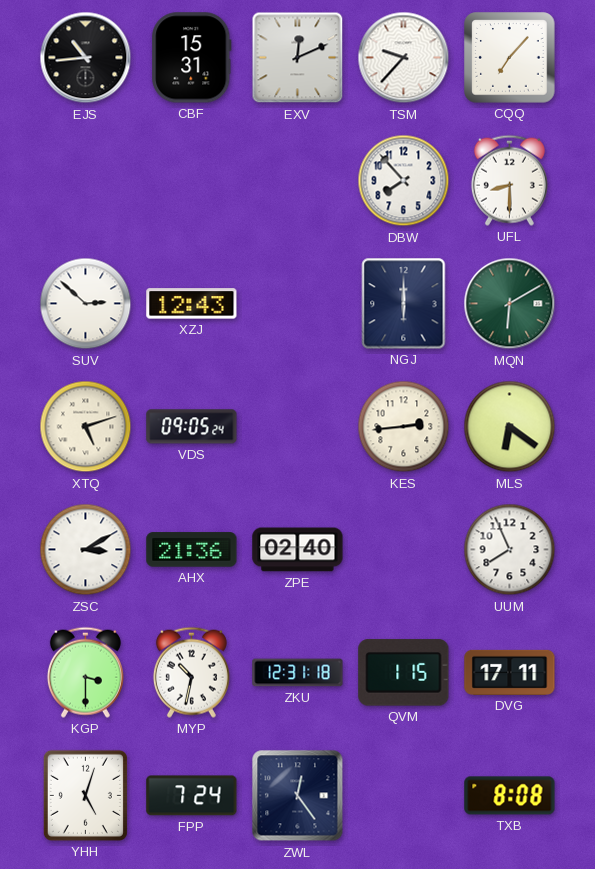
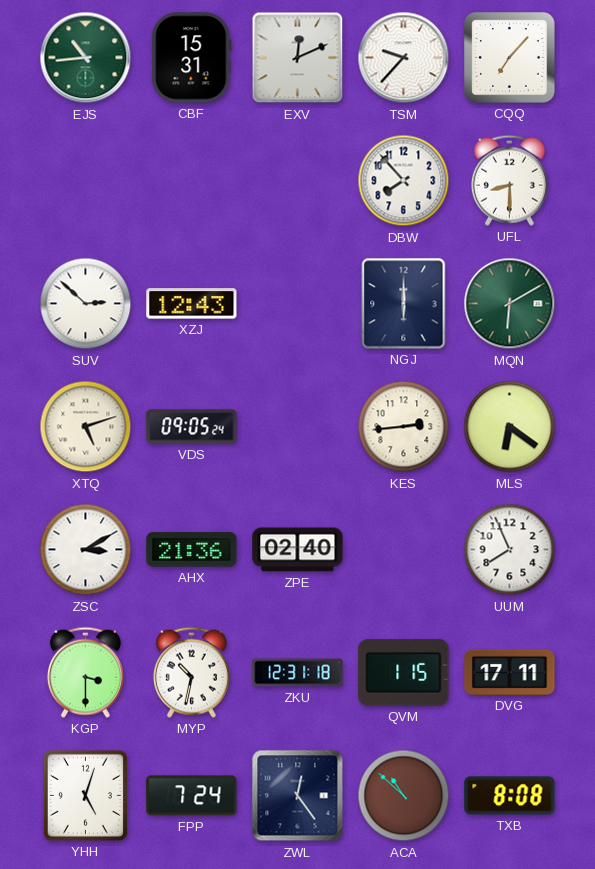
EJS dial: black -> green
ACA: none -> 10:52
